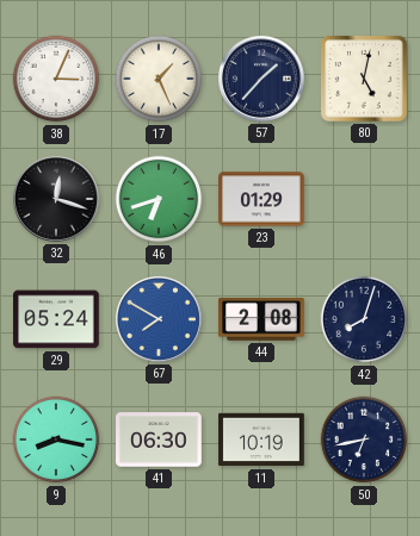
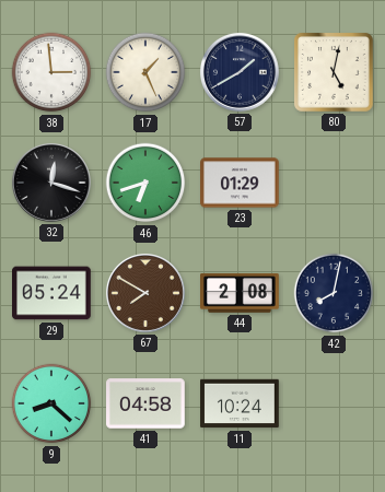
38: 3:04 -> 2:59
57: 1:37 -> 1:40
67 dial: blue -> brown
42: 8:03 -> 8:02
9: 8:17 -> 8:22
41: 06:30 -> 04:58
11: 10:19 -> 10:24
50: 6:43 -> none
